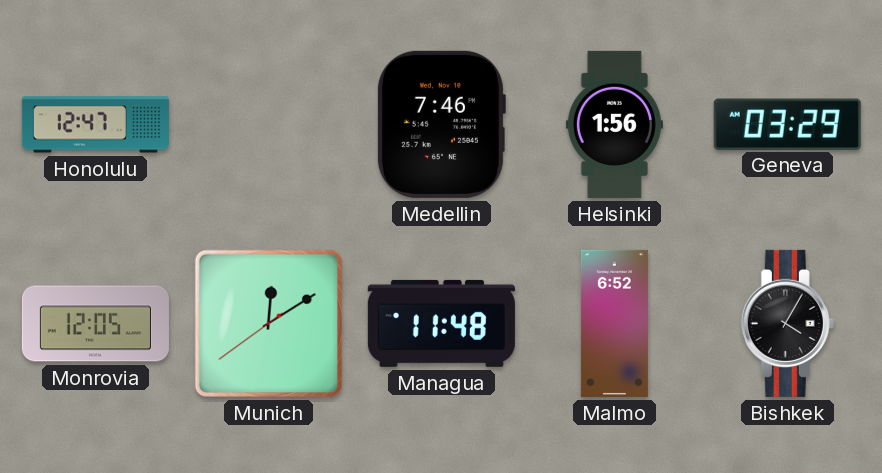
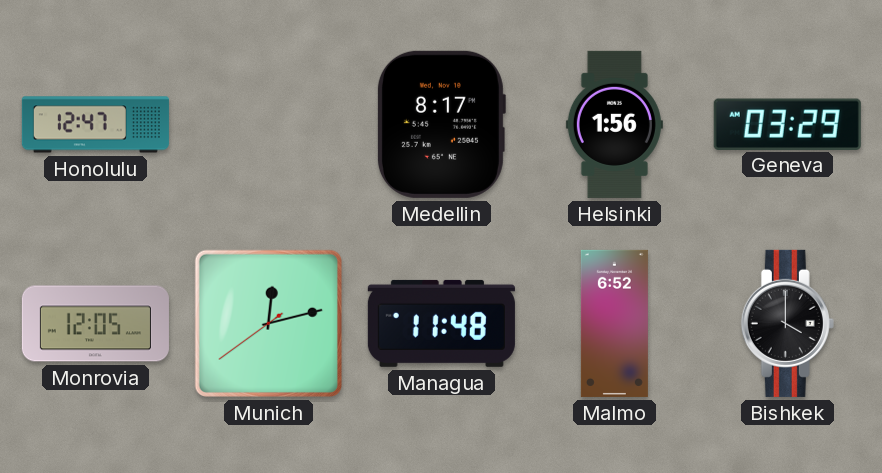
Medellin: 7:46 -> 8:17
Munich: 12:09 -> 12:12
Bishkek: 4:05 -> 4:00
